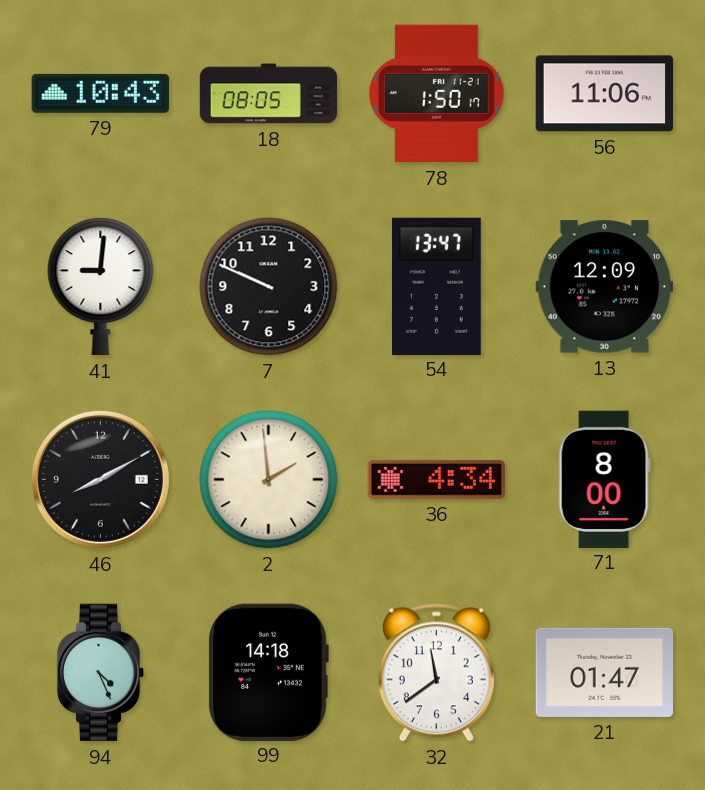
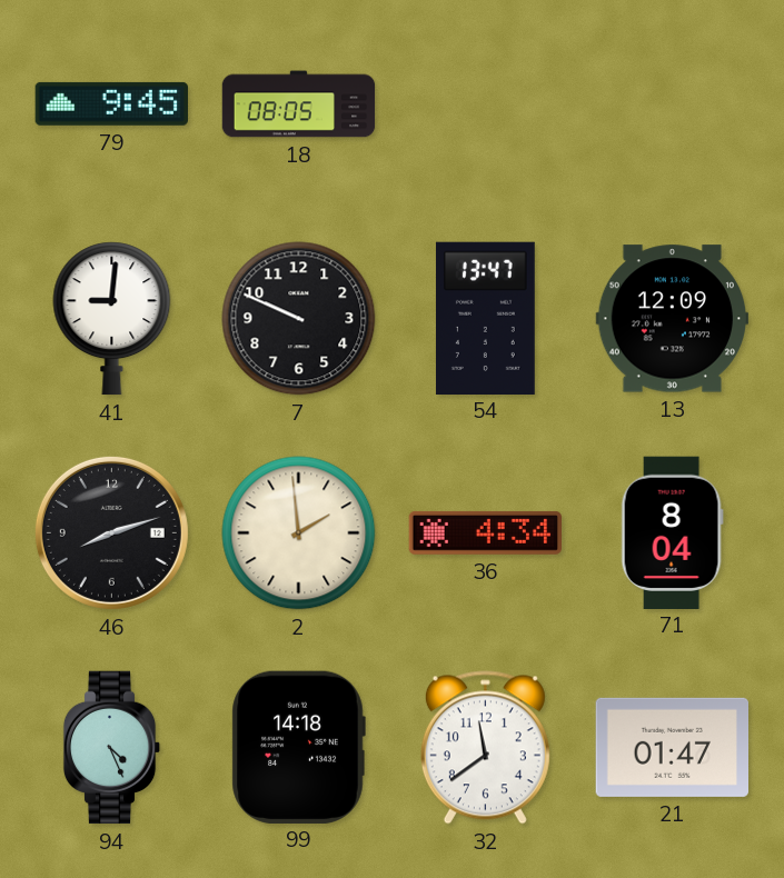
79: 10:43 -> 9:45
78: 1:50 -> none
56: 11:06 -> none
46: 8:10 -> 8:12
71: 8:00 -> 8:04
